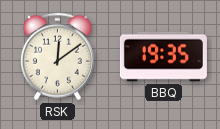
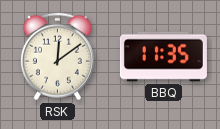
BBQ: 19:35 -> 11:35
